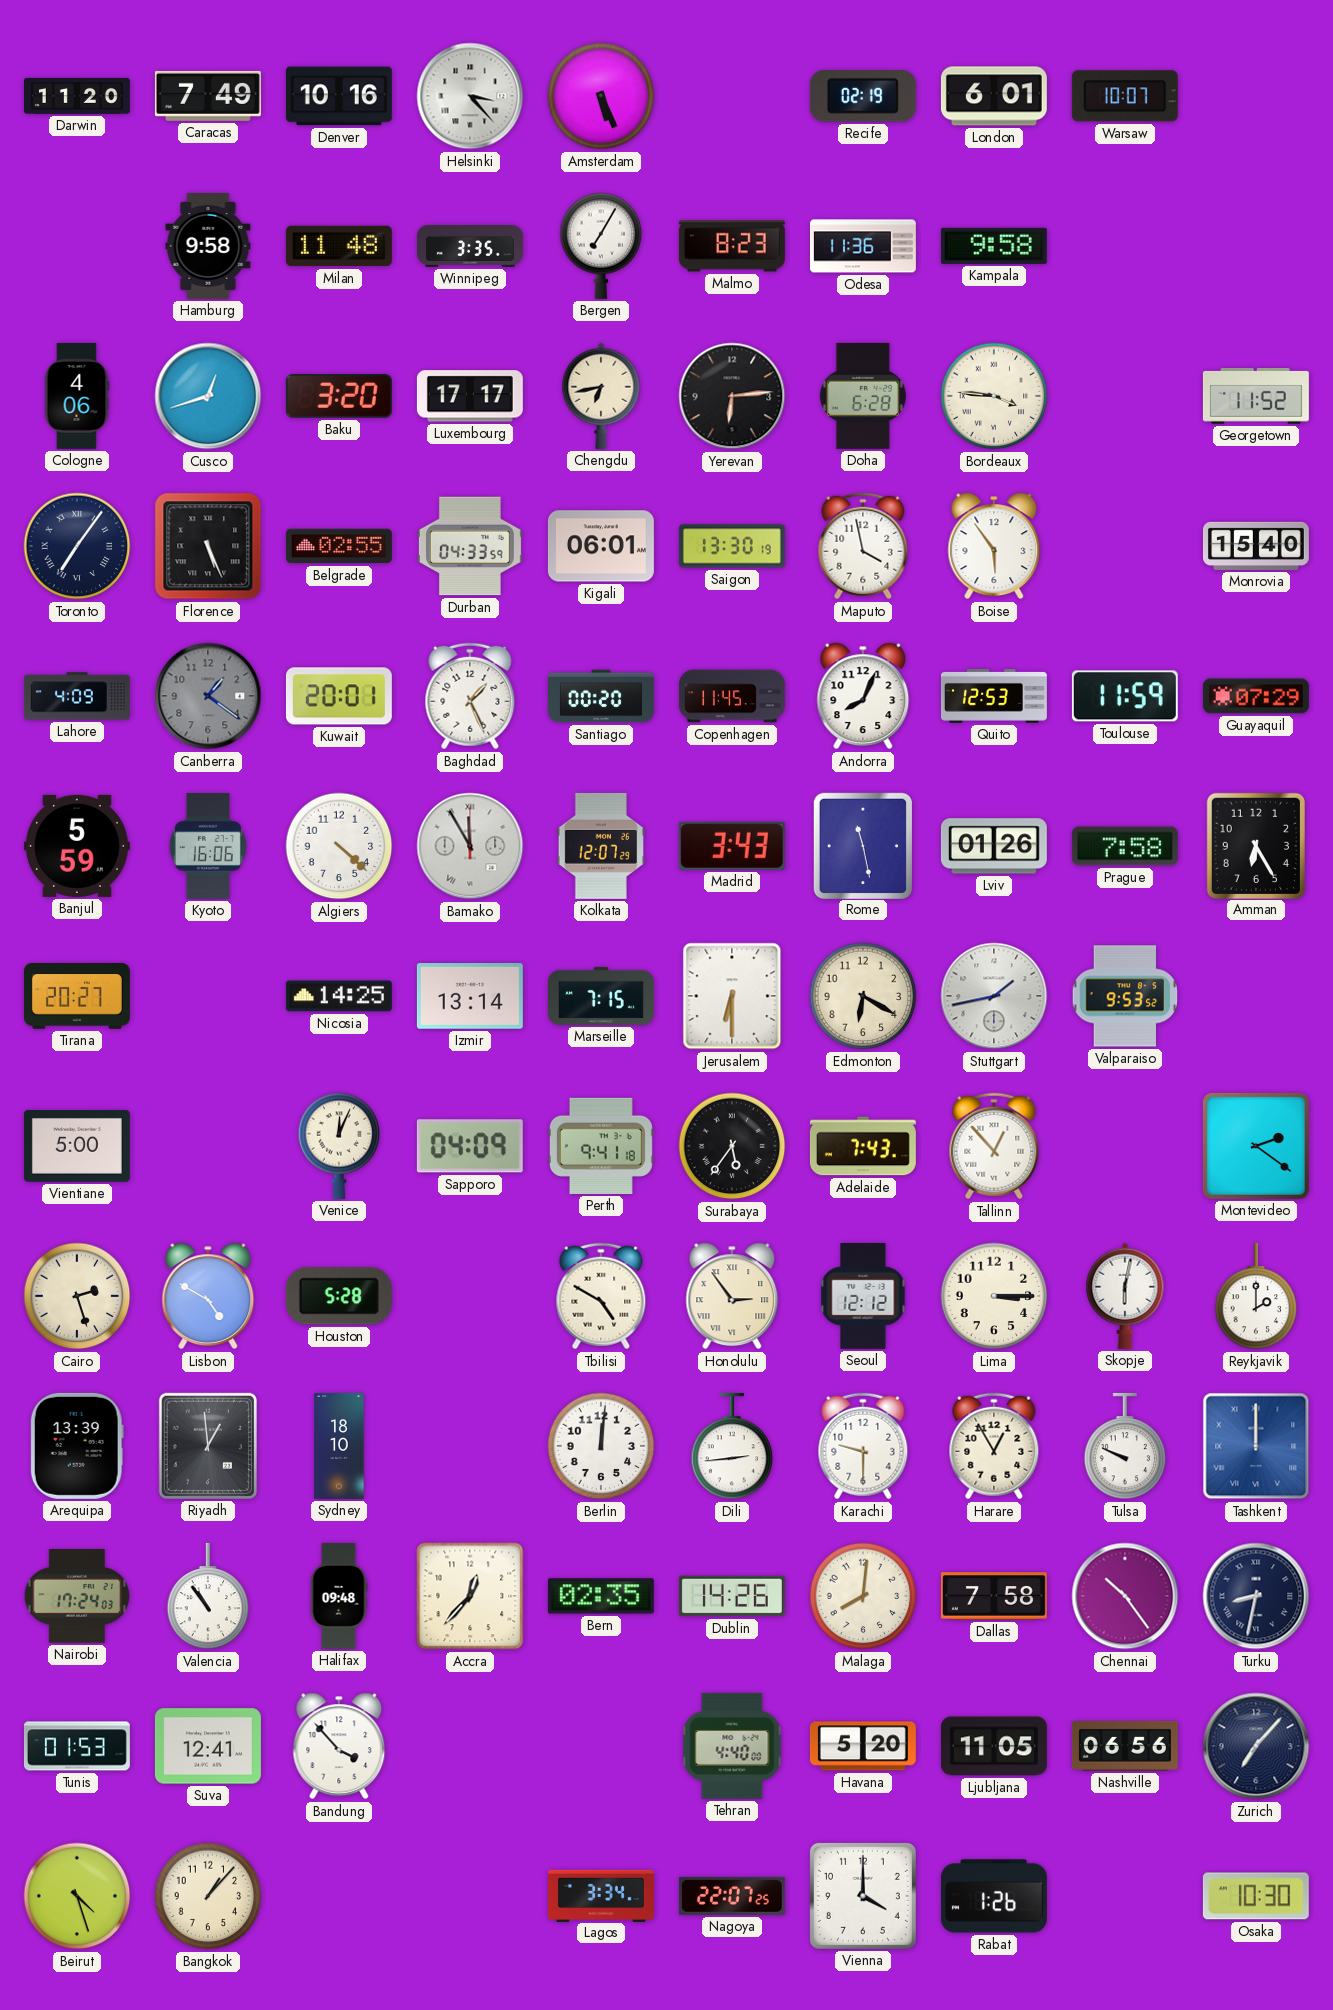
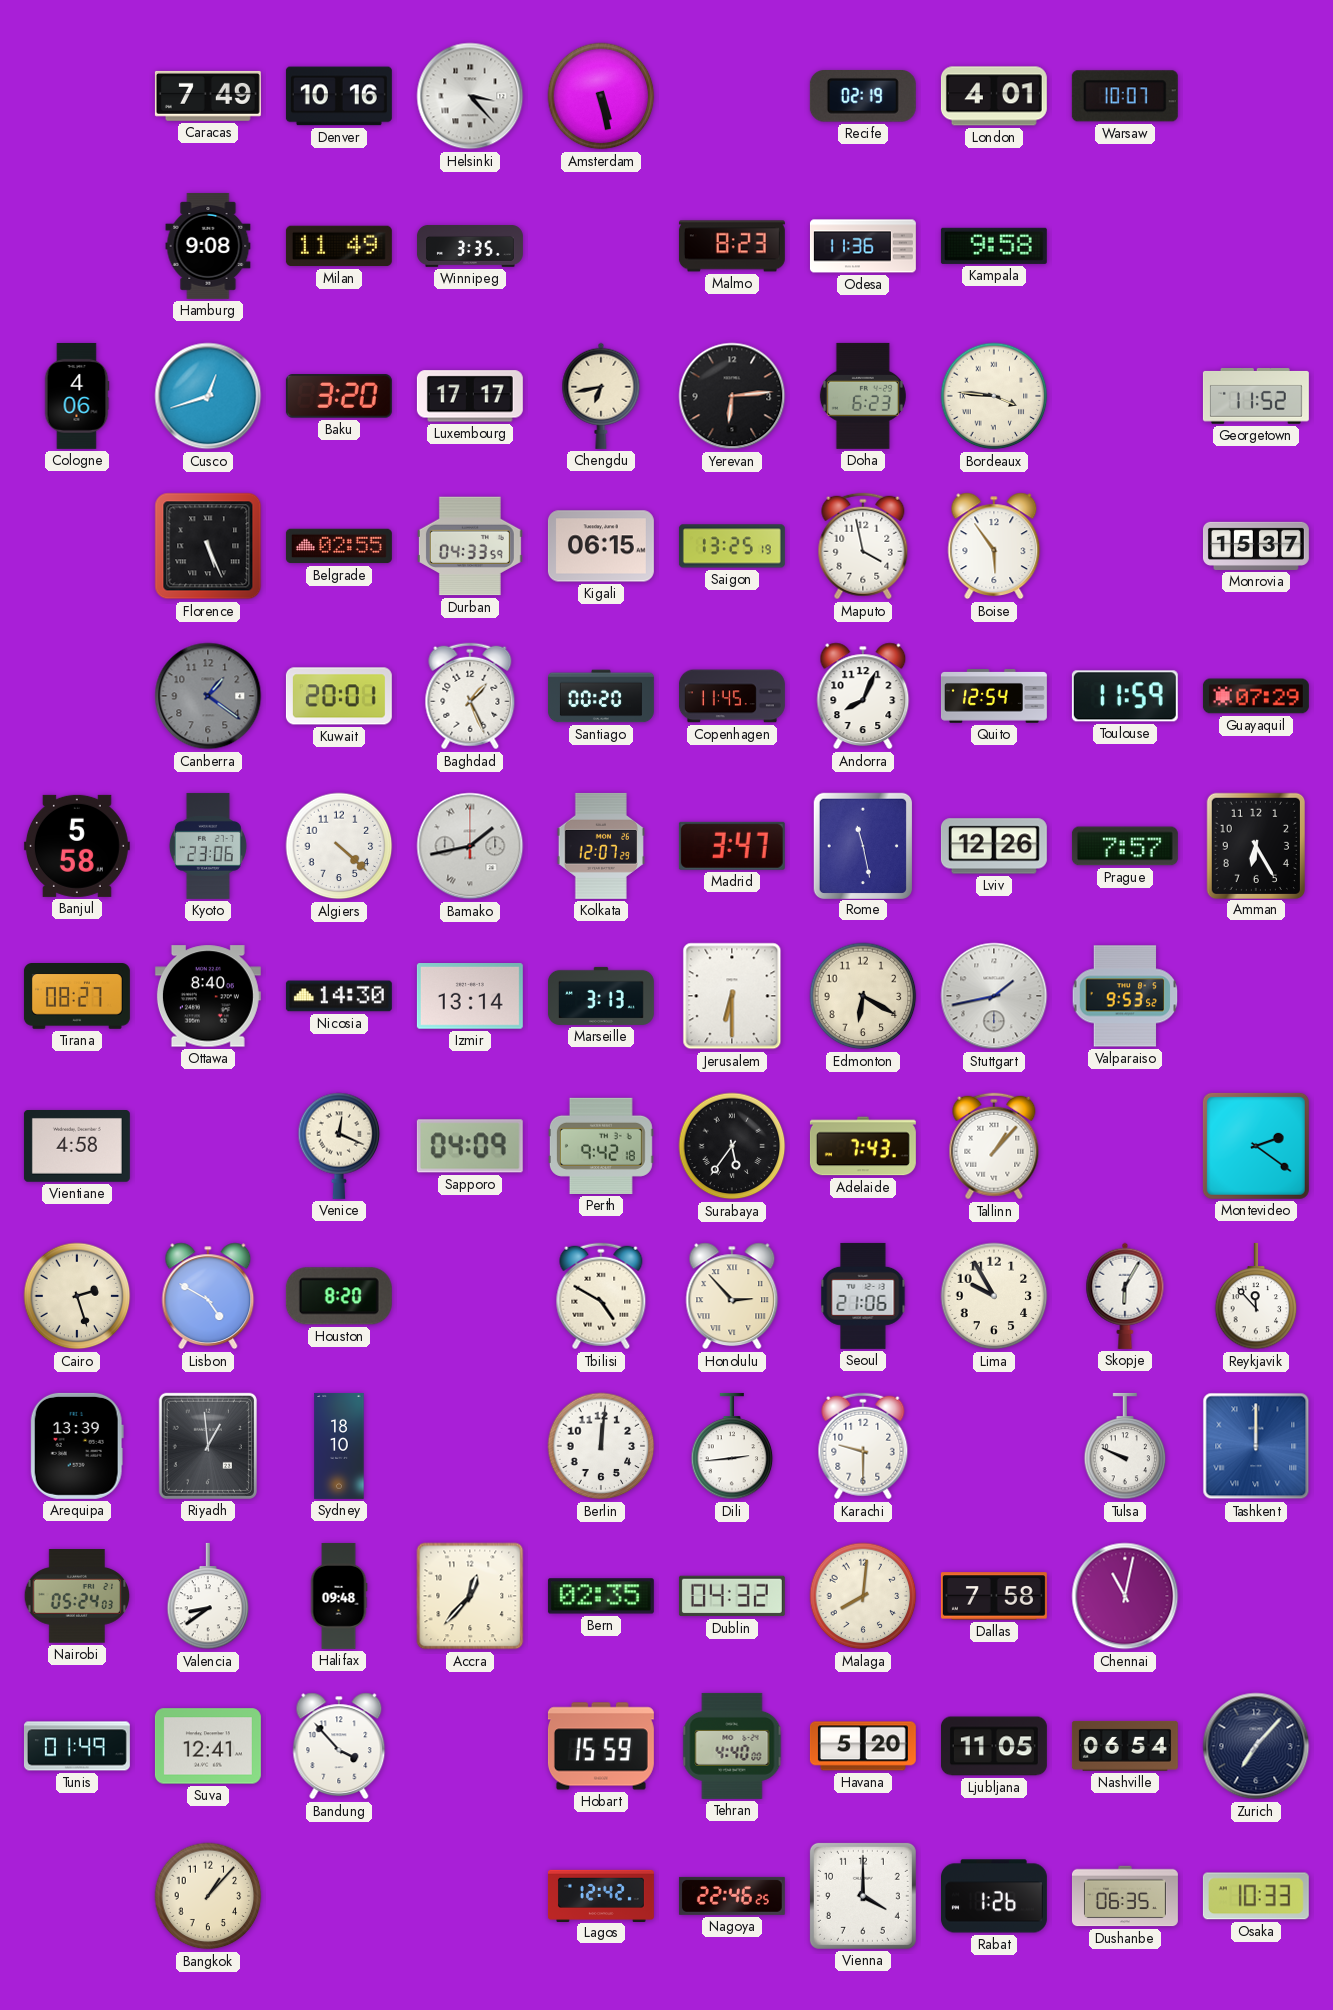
Darwin: 11:20 -> none
Amsterdam: 5:26 -> 5:28
London: 6:01 -> 4:01
Hamburg: 9:58 -> 9:08
Milan: 11:48 -> 11:49
Bergen: 7:05 -> none
Doha: 6:28 -> 6:23
Toronto: 7:06 -> none
Kigali: 06:01 -> 06:15
Saigon: 13:30 -> 13:25
Monrovia: 15:40 -> 15:37
Lahore: 4:09 -> none
Quito: 12:53 -> 12:54
Banjul: 5:59 -> 5:58
Kyoto: 16:06 -> 23:06
Bamako: 11:55 -> 1:43
Madrid: 3:43 -> 3:47
Lviv: 01:26 -> 12:26
Prague: 7:58 -> 7:57
Tirana: 20:27 -> 08:27
Ottawa: none -> 8:40
Nicosia: 14:25 -> 14:30
Marseille: 7:15 -> 3:13
Vientiane: 5:00 -> 4:58
Venice: 12:04 -> 12:19
Perth: 9:41 -> 9:42
Tallinn: 12:53 -> 1:07
Houston: 5:28 -> 8:20
Honolulu: 2:54 -> 2:53
Seoul: 12:12 -> 21:06
Lima: 3:15 -> 9:55
Skopje: 6:02 -> 6:05
Reykjavik: 2:00 -> 11:53
Harare: 12:55 -> none
Nairobi: 17:24 -> 05:24
Valencia: 10:54 -> 8:39
Dublin: 14:26 -> 04:32
Chennai: 10:24 -> 11:02
Turku: 8:32 -> none
Tunis: 01:53 -> 01:49
Hobart: none -> 15:59
Nashville: 06:56 -> 06:54
Beirut: 4:27 -> none
Lagos: 3:34 -> 12:42
Nagoya: 22:07 -> 22:46
Dushanbe: none -> 06:35
Osaka: 10:30 -> 10:33
